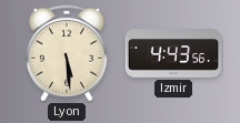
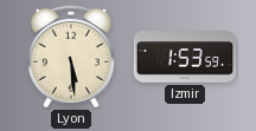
Izmir: 4:43 -> 1:53
